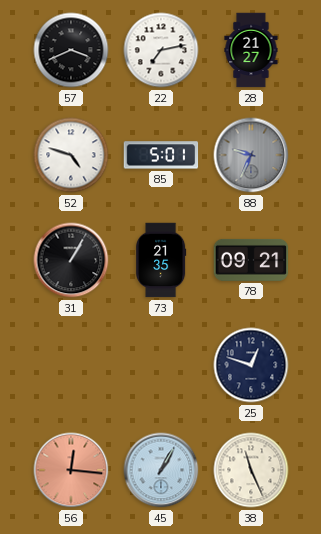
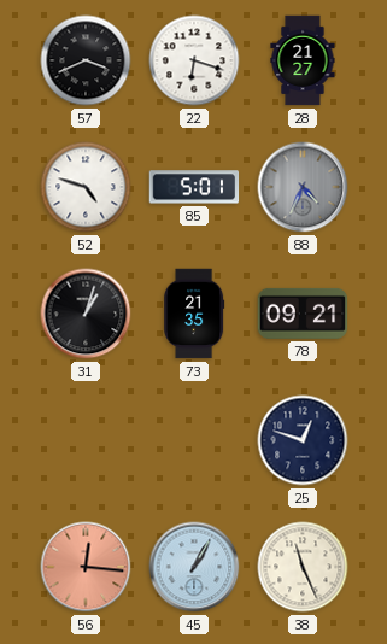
22: 7:13 -> 6:18
88: 9:34 -> 4:34
31: 1:05 -> 1:03
